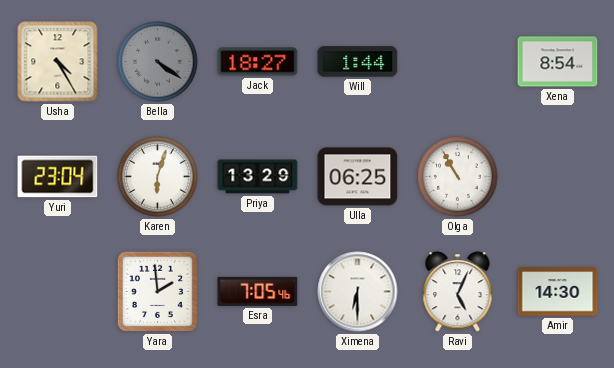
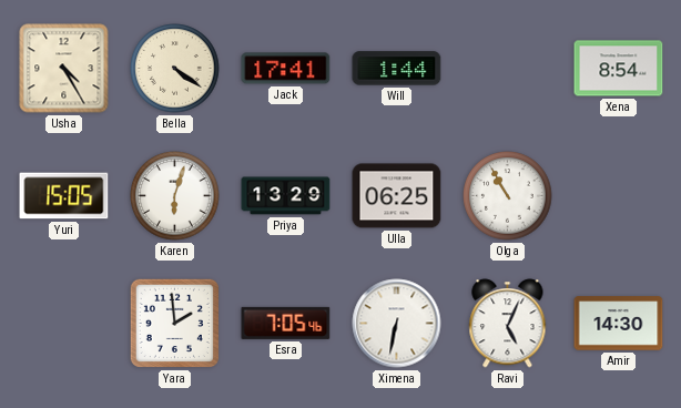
Bella dial: grey -> cream
Jack: 18:27 -> 17:41
Yuri: 23:04 -> 15:05
Ximena: 6:30 -> 6:32
